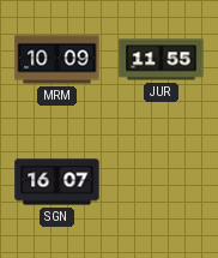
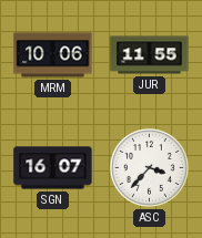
MRM: 10:09 -> 10:06
ASC: none -> 3:37
